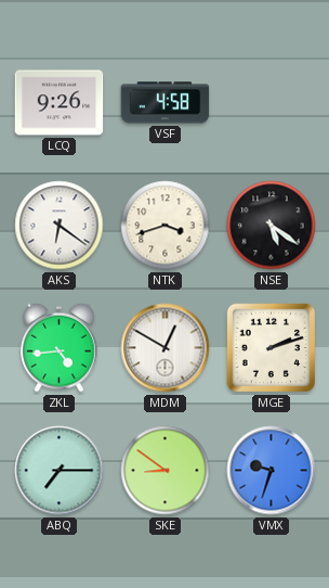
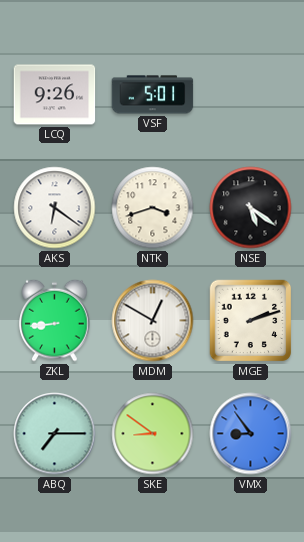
VSF: 4:58 -> 5:01
ZKL: 4:44 -> 8:44
VMX: 9:33 -> 8:54
